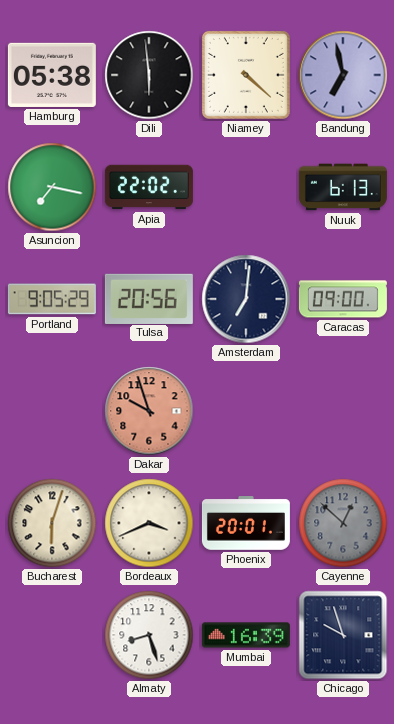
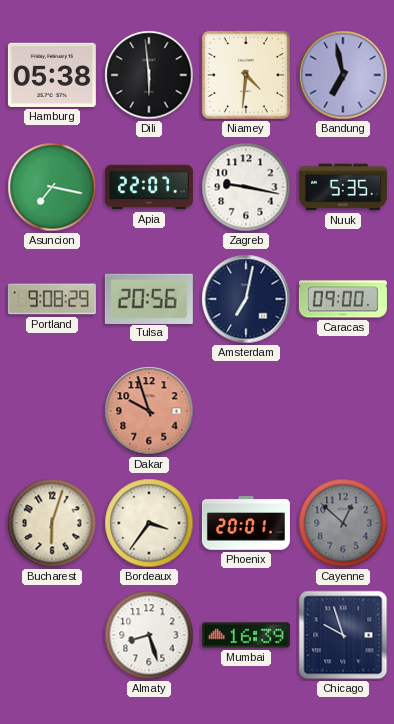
Niamey: 4:22 -> 4:31
Apia: 22:02 -> 22:07
Zagreb: none -> 9:17
Nuuk: 6:13 -> 5:35
Portland: 9:05 -> 9:08
Amsterdam: 7:01 -> 7:02
Bordeaux: 3:41 -> 3:36
